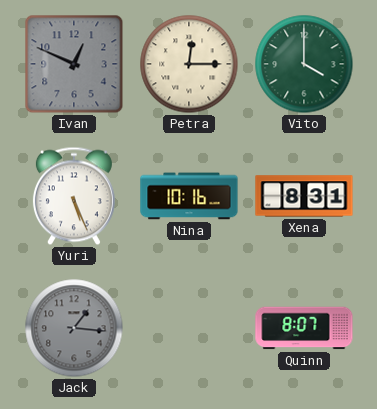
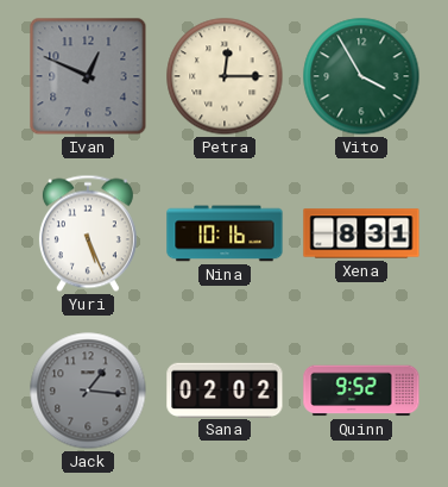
Vito: 4:00 -> 3:55
Sana: none -> 02:02
Quinn: 8:07 -> 9:52
